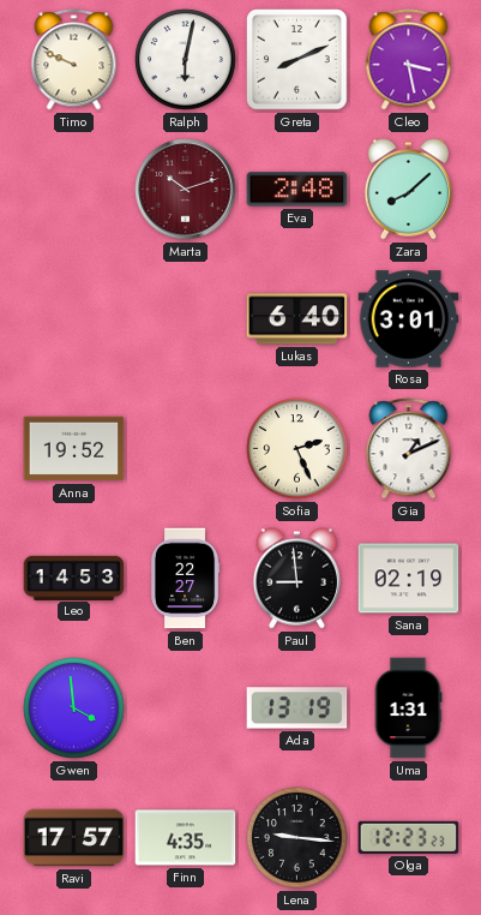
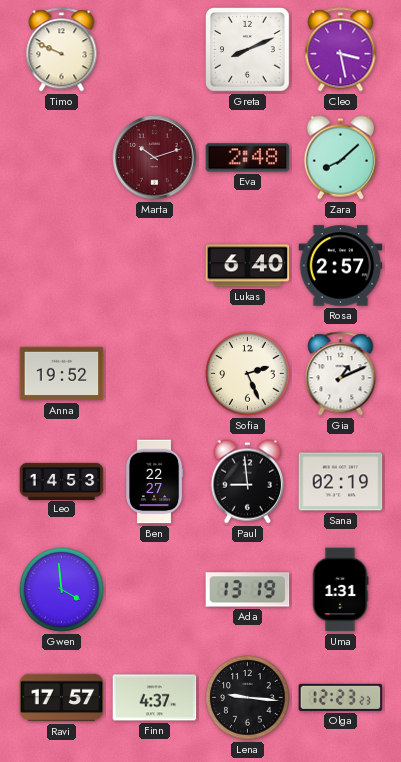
Ralph: 6:02 -> none
Rosa: 3:01 -> 2:57
Finn: 4:35 -> 4:37
